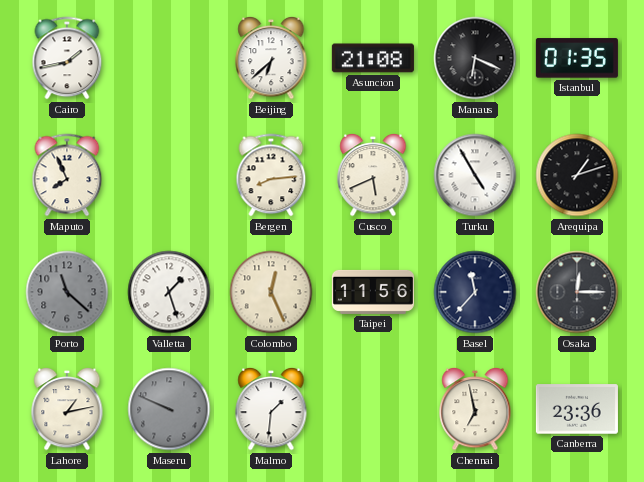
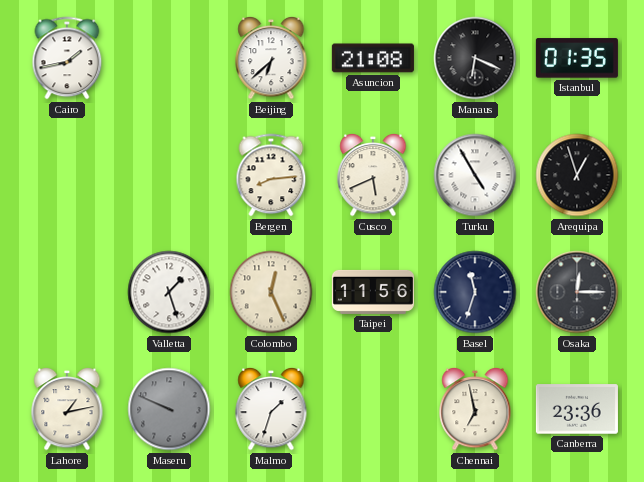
Maputo: 7:56 -> none
Arequipa: 1:12 -> 12:57
Porto: 11:22 -> none
Basel: 11:37 -> 11:33
Malmo: 1:31 -> 1:33
